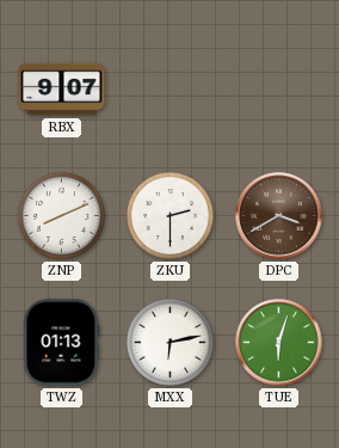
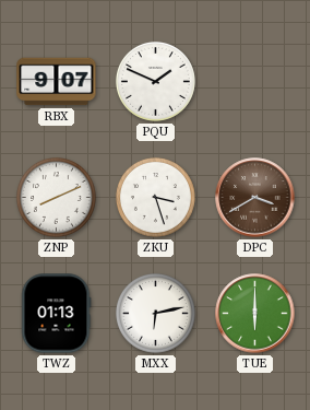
PQU: none -> 1:49
ZKU: 2:30 -> 3:27
TUE: 6:03 -> 6:00
